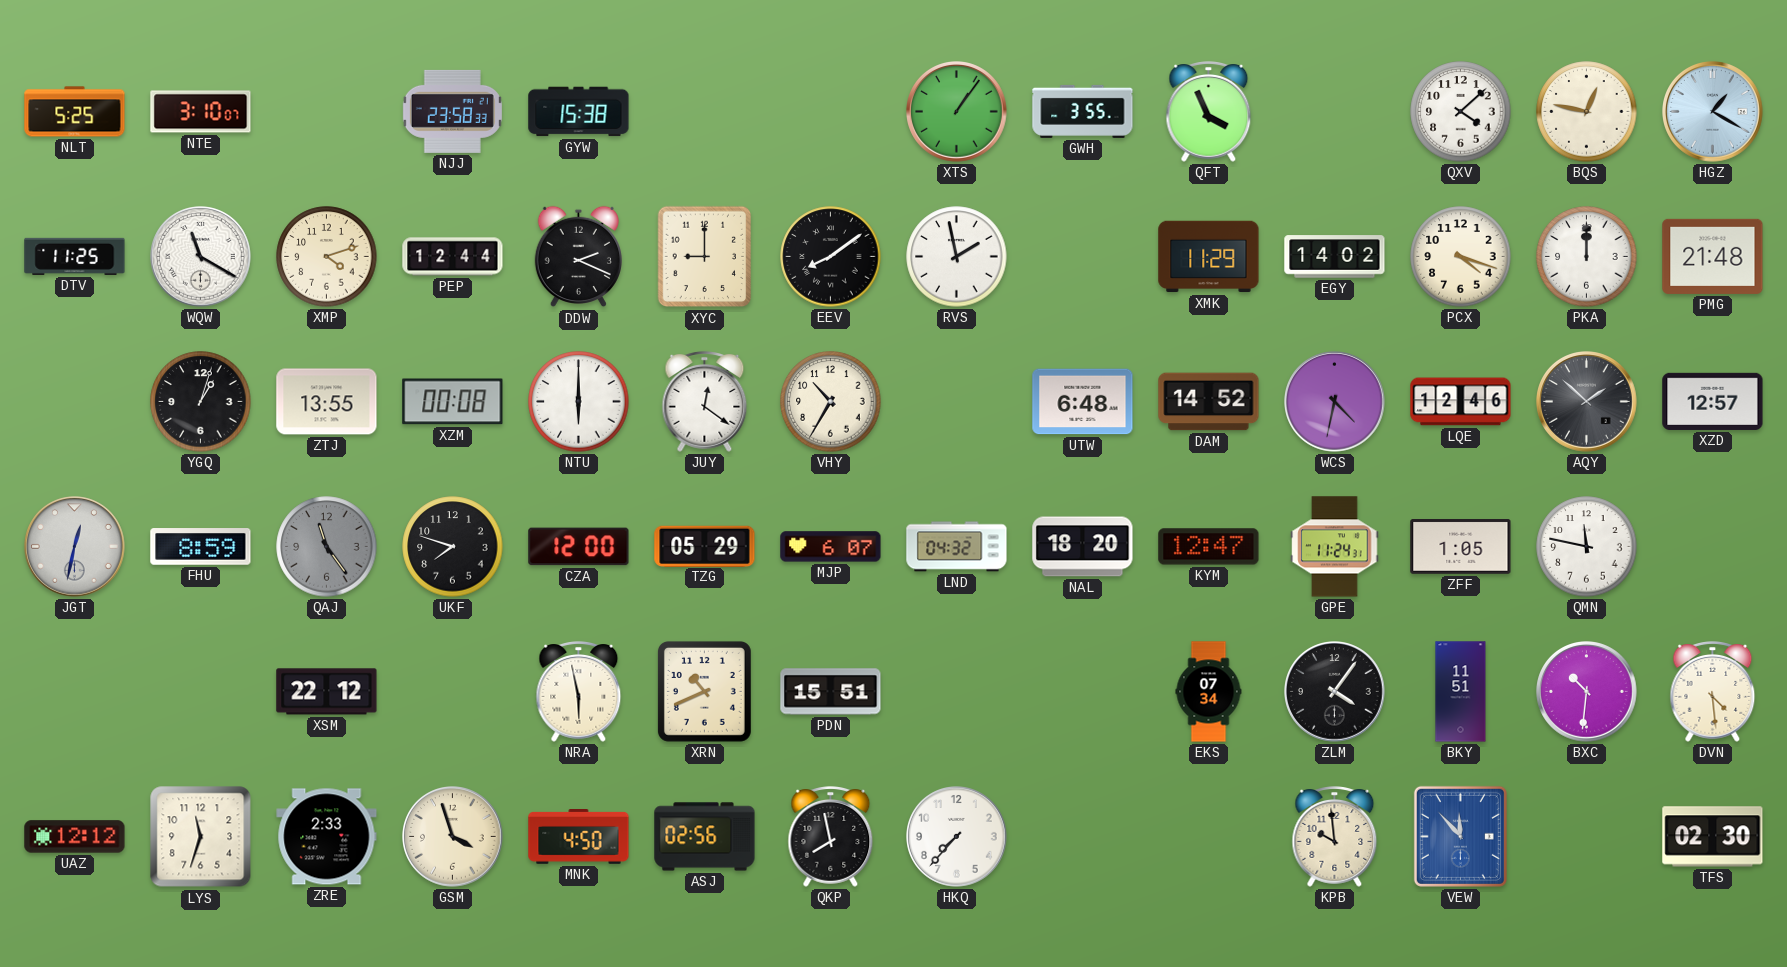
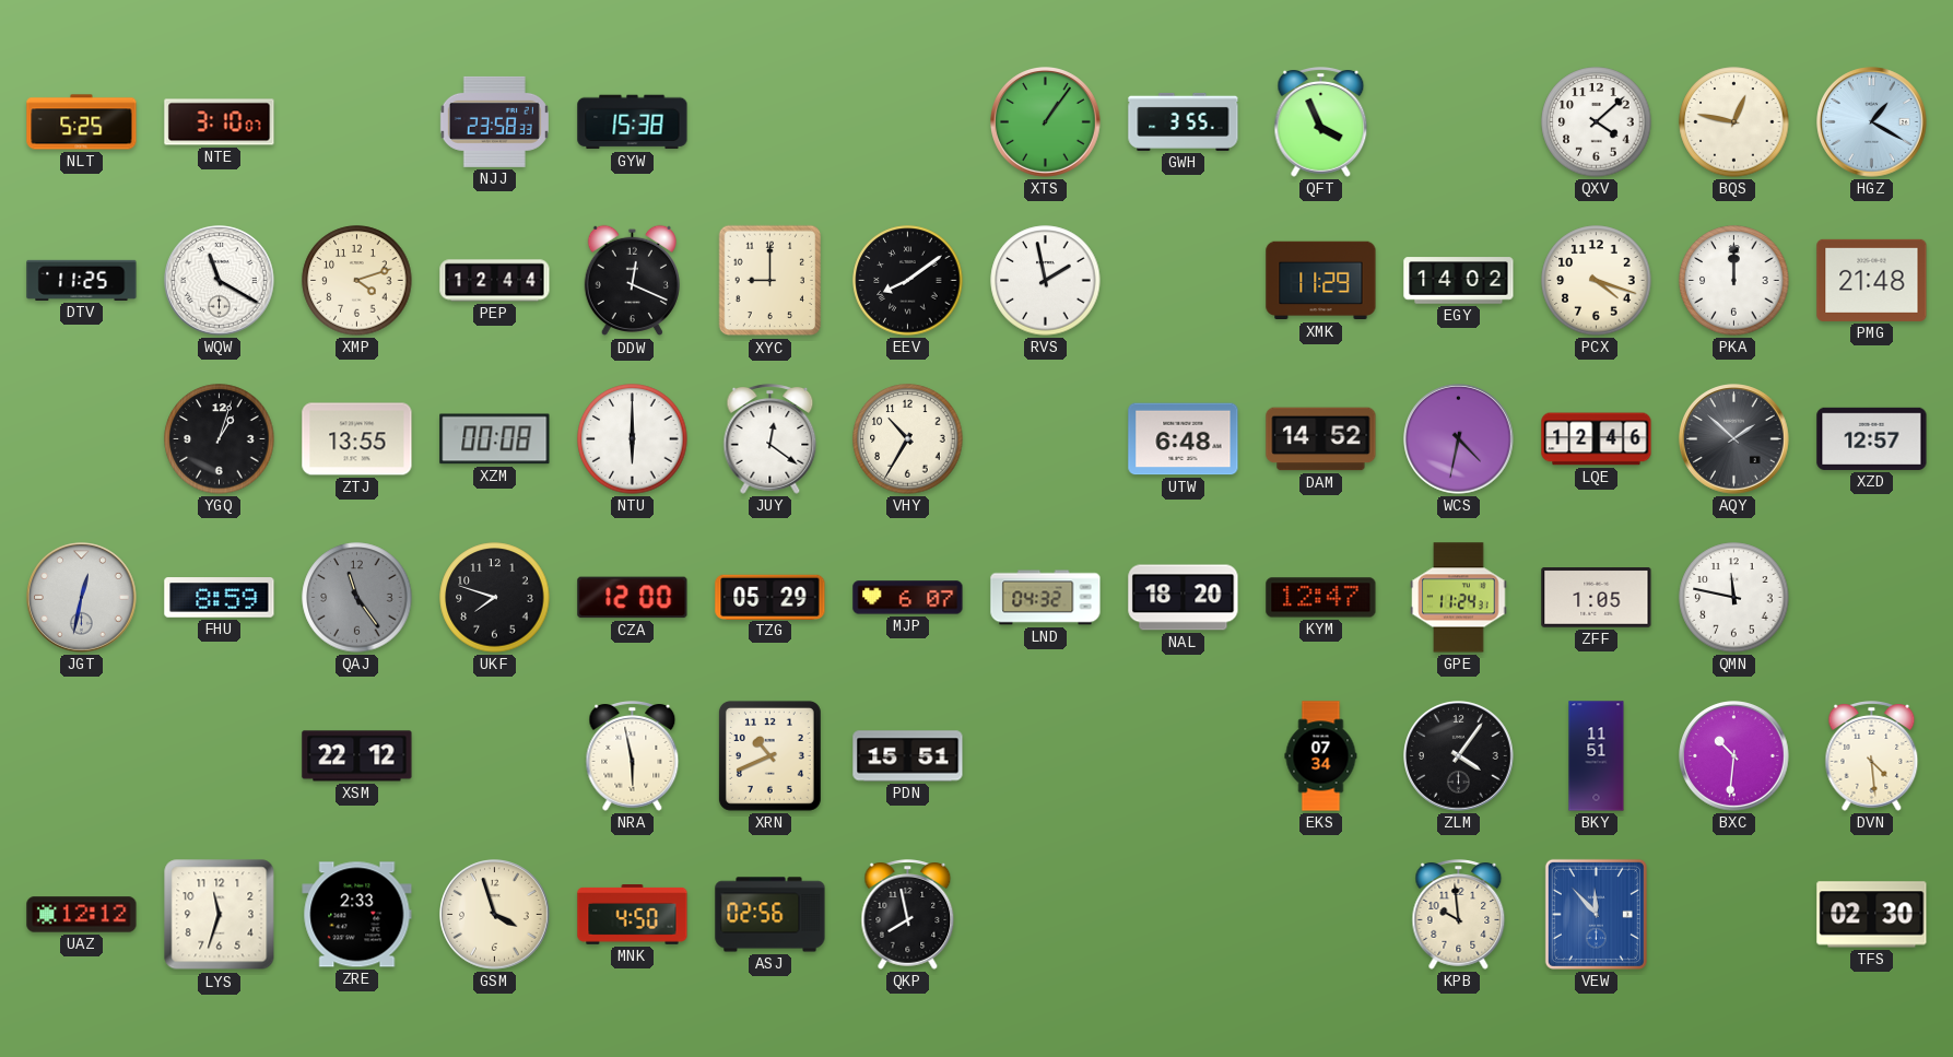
DDW: 2:19 -> 12:19
HKQ: 7:37 -> none
